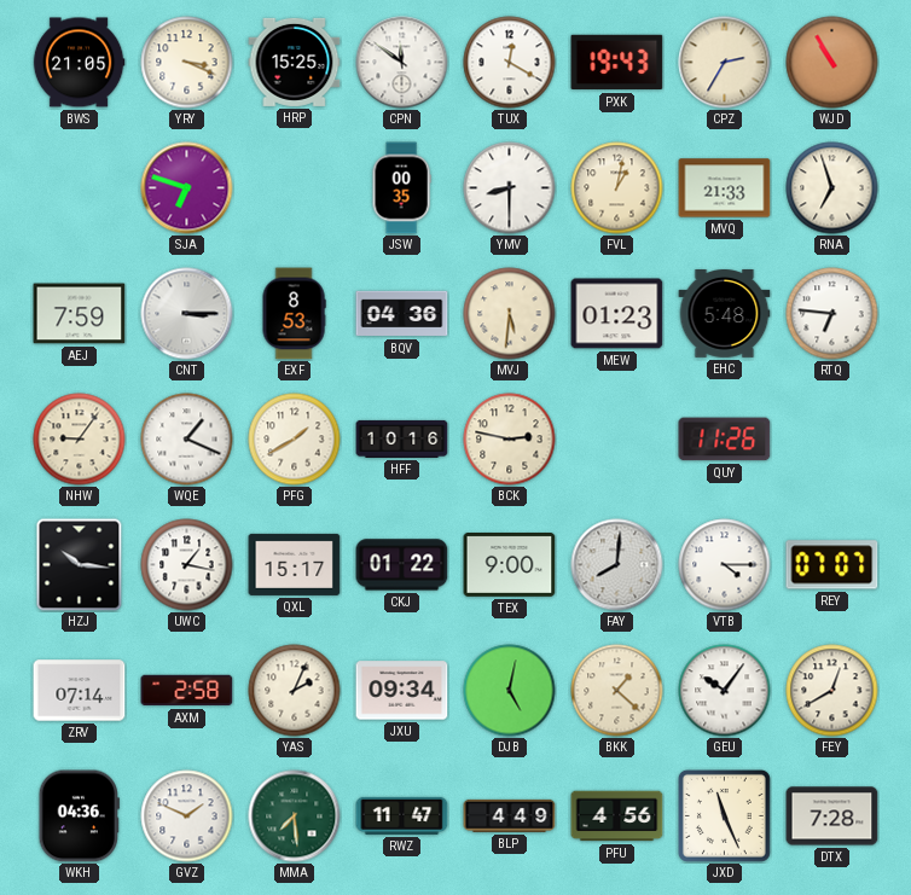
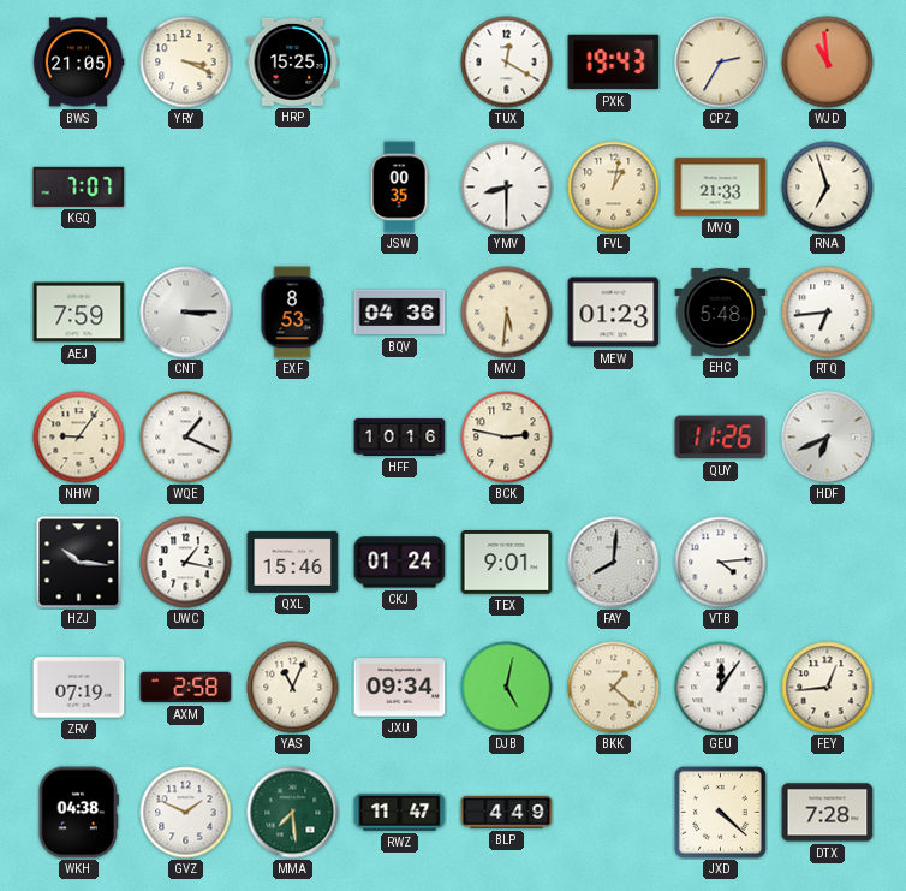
CPN: 11:51 -> none
WJD: 10:55 -> 10:59
KGQ: none -> 7:07
SJA: 6:48 -> none
RTQ: 6:46 -> 6:44
PFG: 1:40 -> none
HDF: none -> 6:41
QXL: 15:17 -> 15:46
CKJ: 01:22 -> 01:24
TEX: 9:00 -> 9:01
VTB: 4:15 -> 4:14
REY: 07:07 -> none
ZRV: 07:14 -> 07:19
YAS: 2:04 -> 11:04
GEU: 10:06 -> 12:06
FEY: 12:40 -> 12:44
WKH: 04:36 -> 04:38
PFU: 4:56 -> none
JXD: 11:26 -> 4:22
